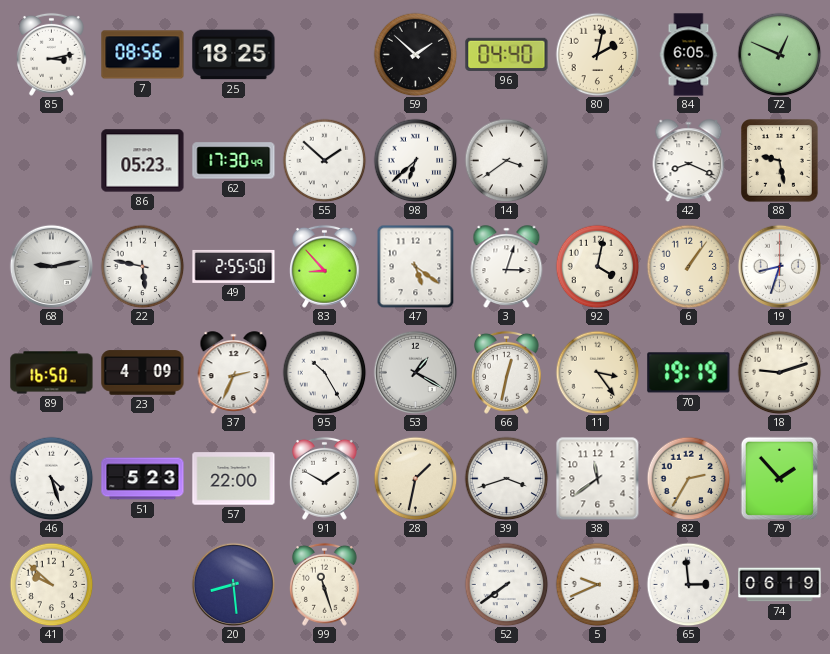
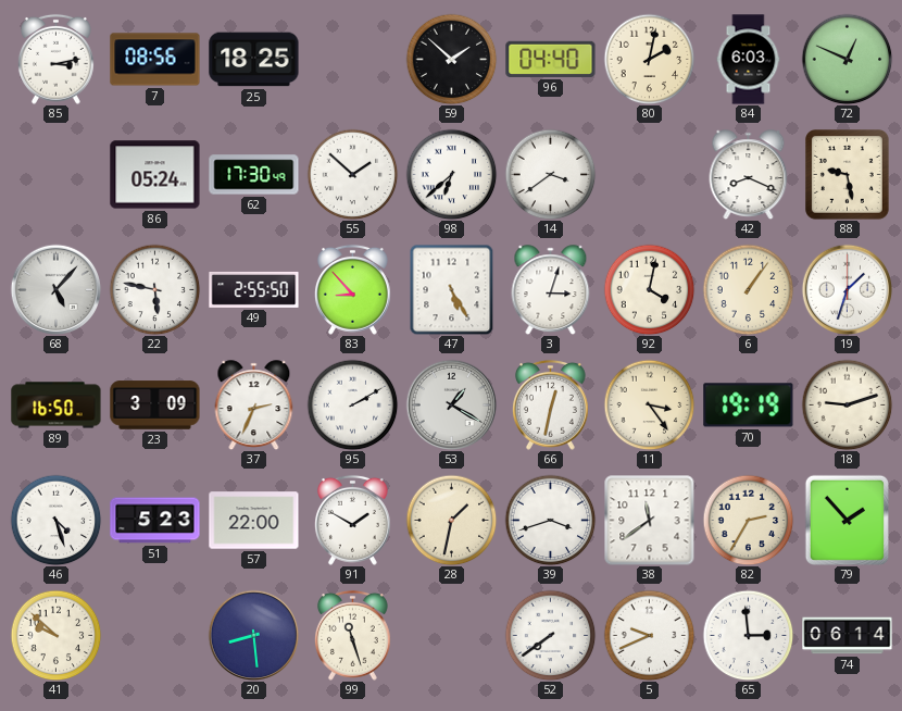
84: 6:05 -> 6:03
86: 05:23 -> 05:24
68: 9:13 -> 5:07
47: 5:21 -> 5:25
19: 8:33 -> 1:33
23: 4:09 -> 3:09
95: 10:25 -> 2:10
74: 06:19 -> 06:14
